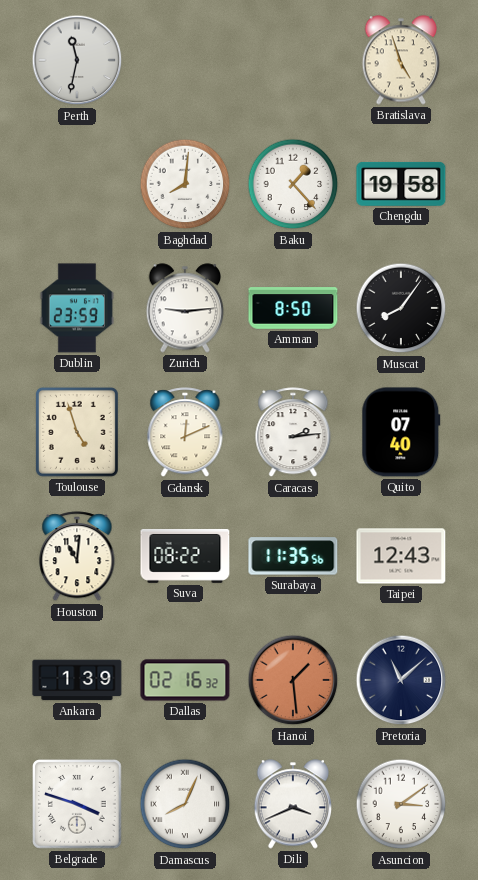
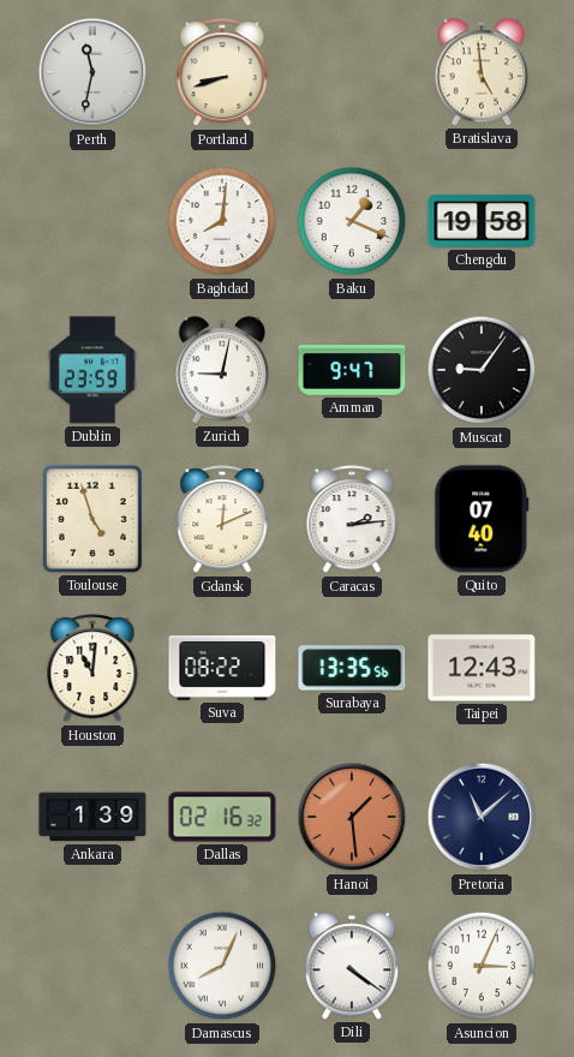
Portland: none -> 8:42
Bratislava: 4:57 -> 4:59
Baku: 1:23 -> 1:19
Zurich: 9:14 -> 9:02
Amman: 8:50 -> 9:47
Muscat: 8:06 -> 9:06
Surabaya: 11:35 -> 13:35
Belgrade: 3:48 -> none
Dili: 3:41 -> 4:21
Asuncion: 3:09 -> 3:04
